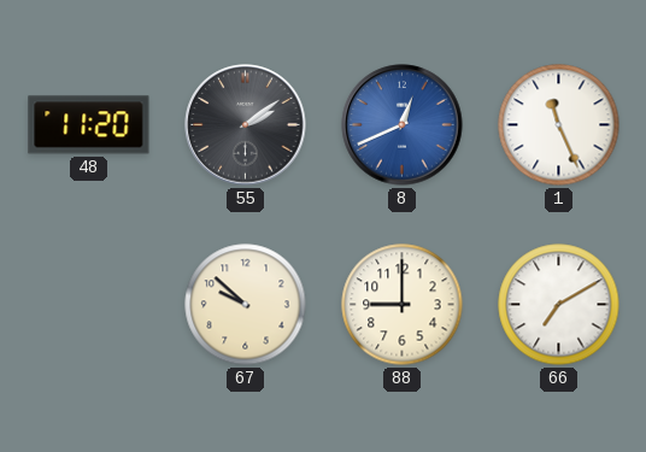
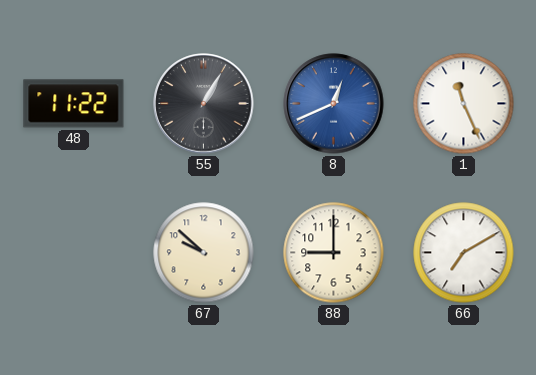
48: 11:20 -> 11:22
55: 2:09 -> 1:05
